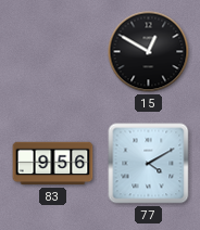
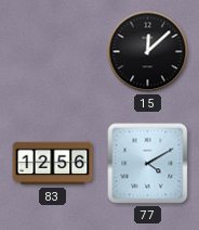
15: 12:50 -> 12:08
83: 9:56 -> 12:56
